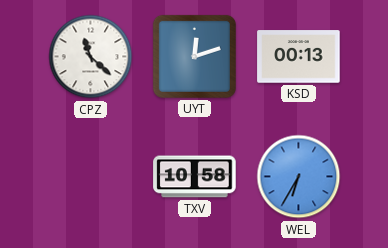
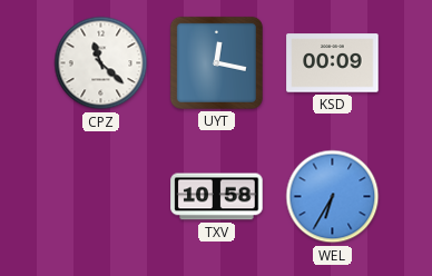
UYT: 12:12 -> 12:17
KSD: 00:13 -> 00:09
